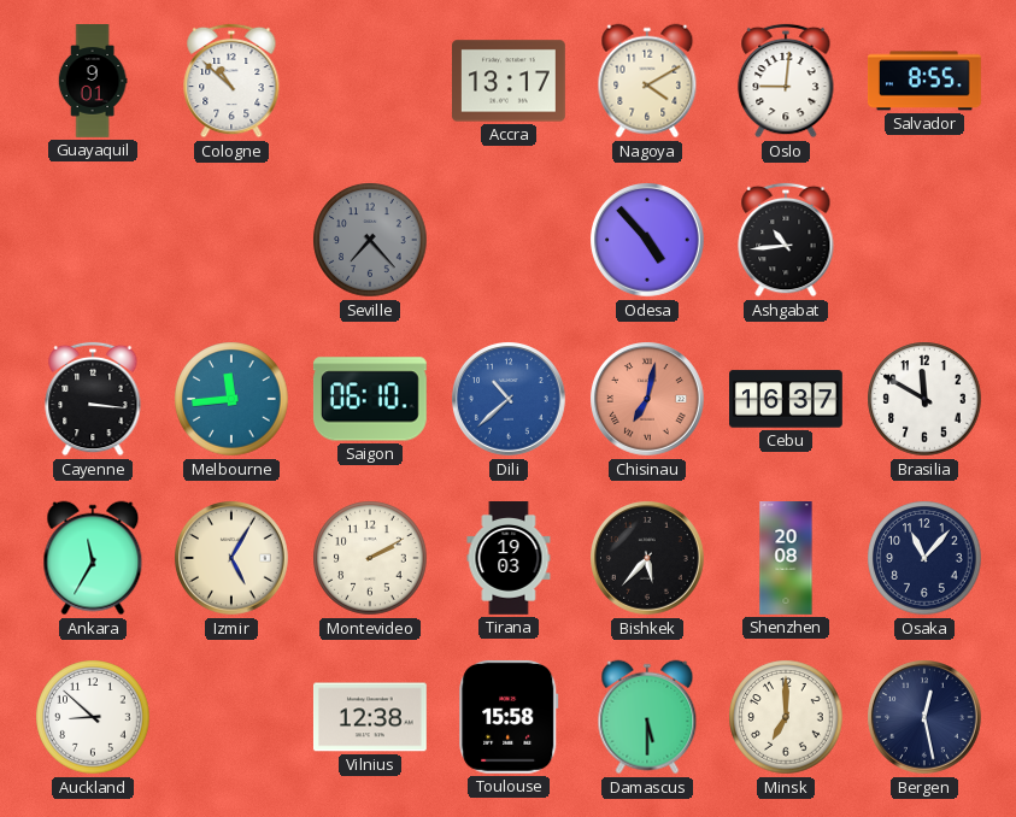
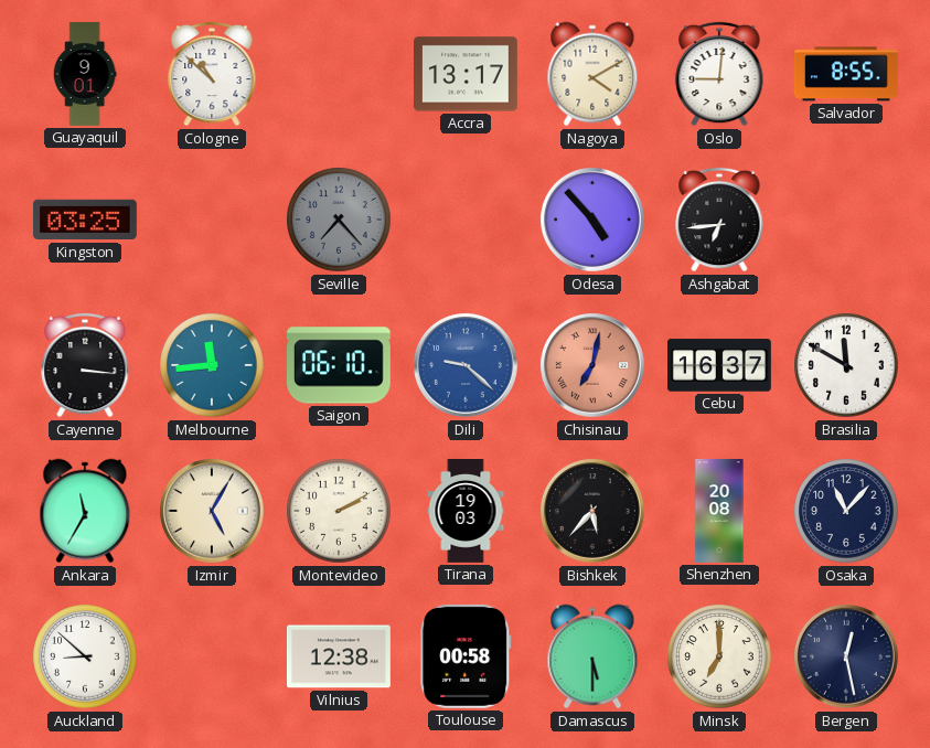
Kingston: none -> 03:25
Ashgabat: 10:44 -> 6:44
Dili: 10:38 -> 9:22
Toulouse: 15:58 -> 00:58
